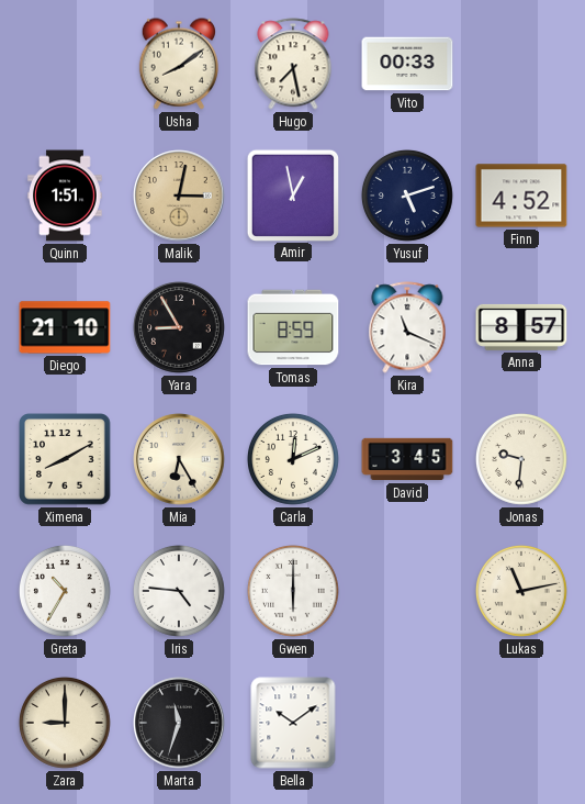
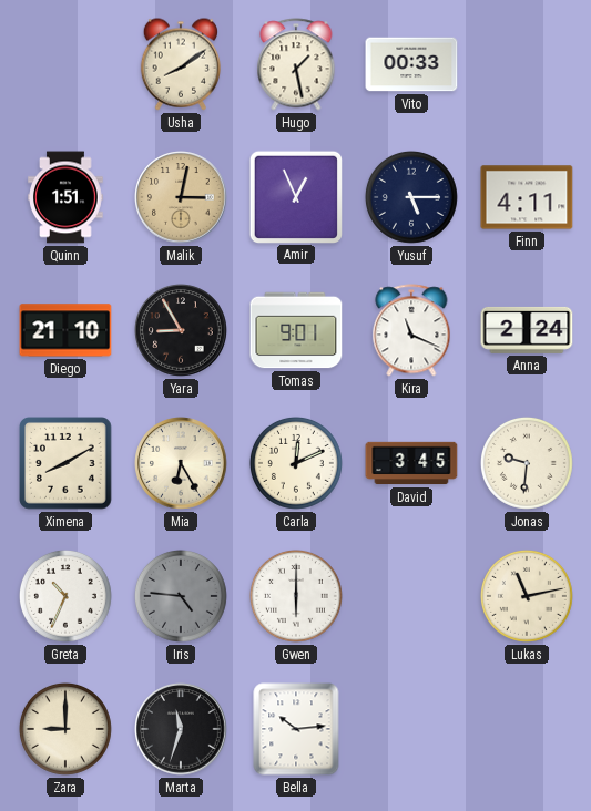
Hugo: 7:28 -> 1:28
Amir: 12:58 -> 12:56
Yusuf: 5:12 -> 5:15
Finn: 4:52 -> 4:11
Tomas: 8:59 -> 9:01
Anna: 8:57 -> 2:24
Greta: 10:35 -> 10:34
Iris dial: white -> grey
Bella: 10:09 -> 10:14
